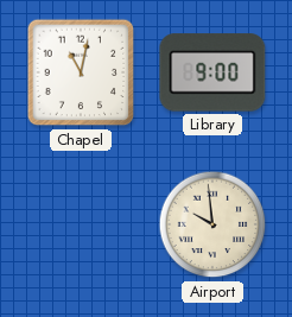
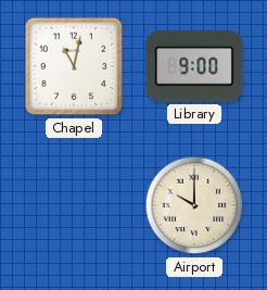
Airport: 9:59 -> 10:00
